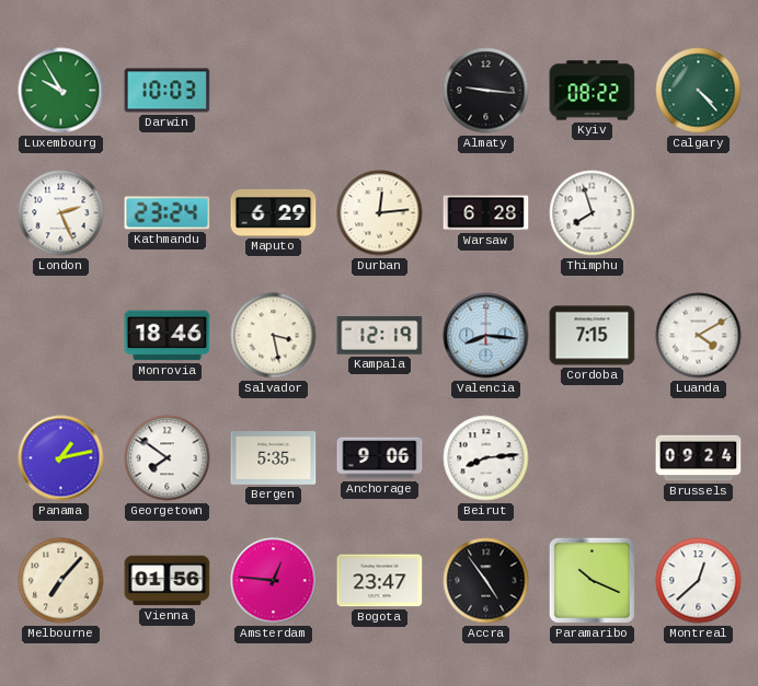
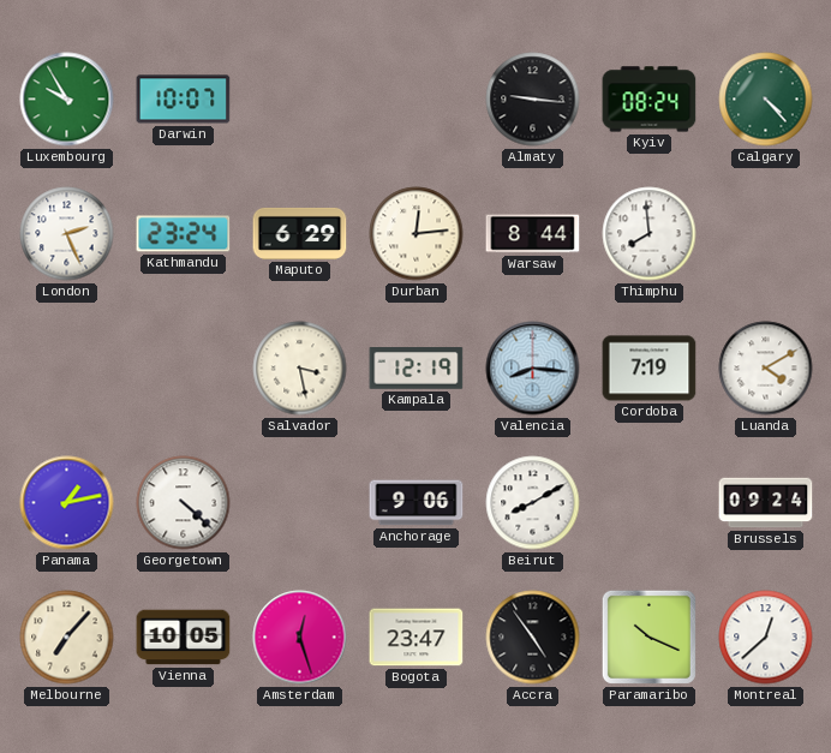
Darwin: 10:03 -> 10:07
Kyiv: 08:22 -> 08:24
Warsaw: 6:28 -> 8:44
Thimphu: 7:57 -> 7:59
Monrovia: 18:46 -> none
Cordoba: 7:15 -> 7:19
Georgetown: 7:51 -> 4:22
Bergen: 5:35 -> none
Beirut: 8:14 -> 8:10
Vienna: 01:56 -> 10:05
Amsterdam: 12:46 -> 12:27
